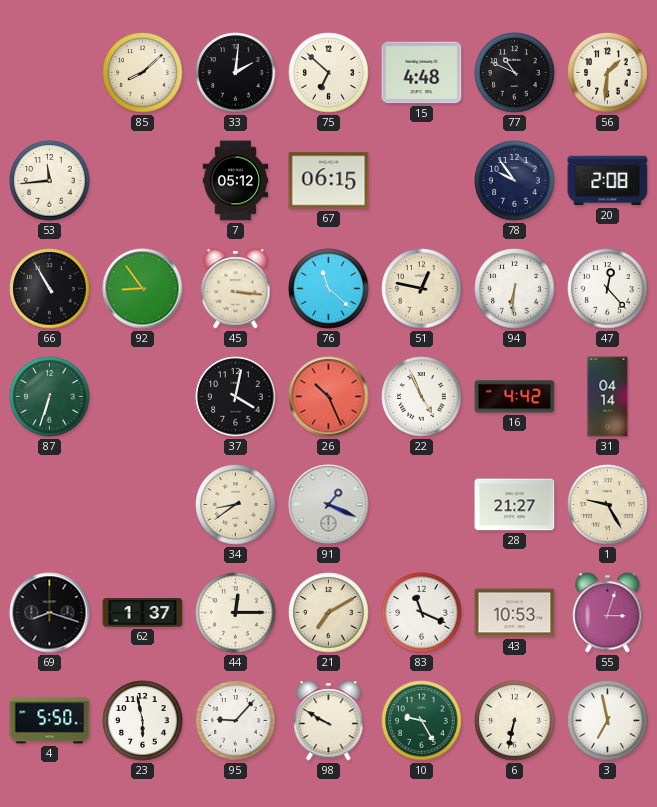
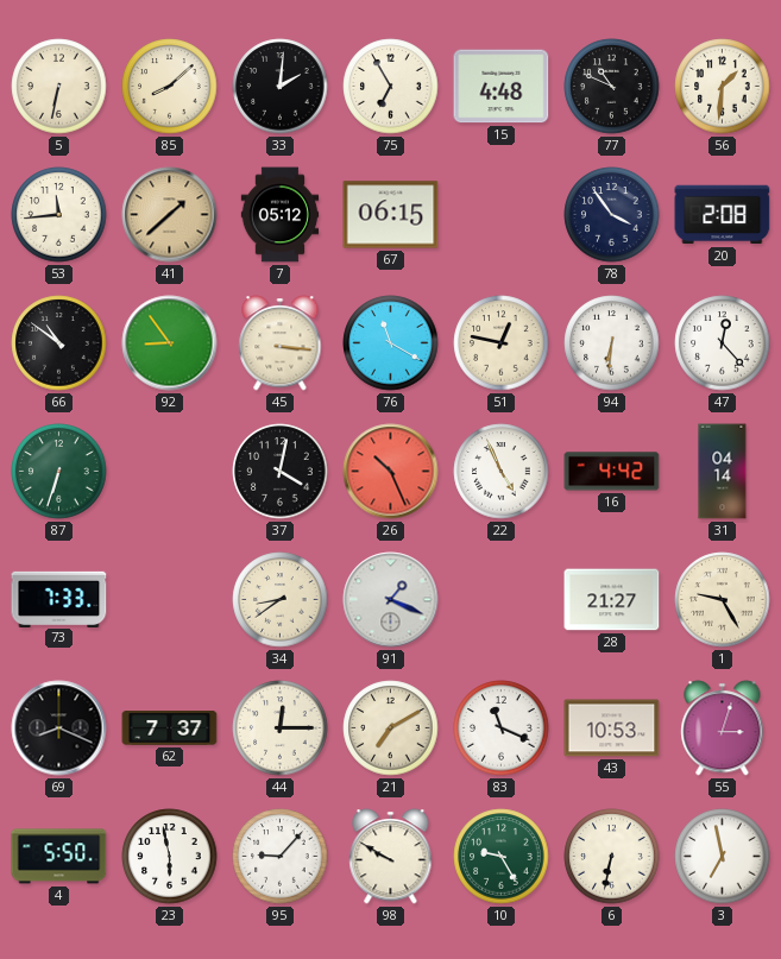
5: none -> 6:32
75: 6:52 -> 6:55
41: none -> 1:38
78: 9:54 -> 3:54
66: 10:55 -> 10:51
76: 11:22 -> 11:20
73: none -> 7:33
69: 8:18 -> 8:19
62: 1:37 -> 7:37
